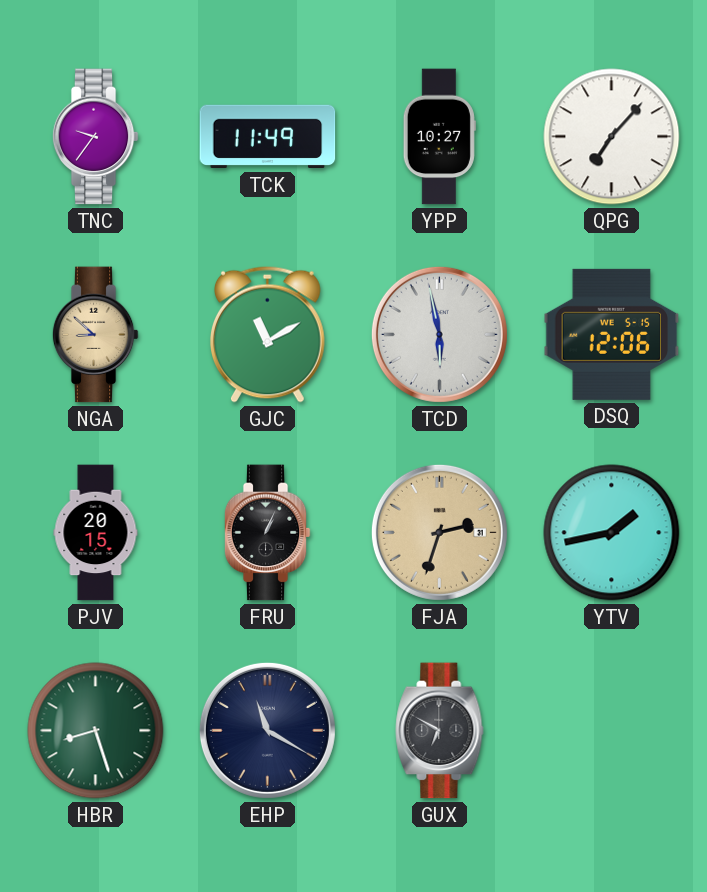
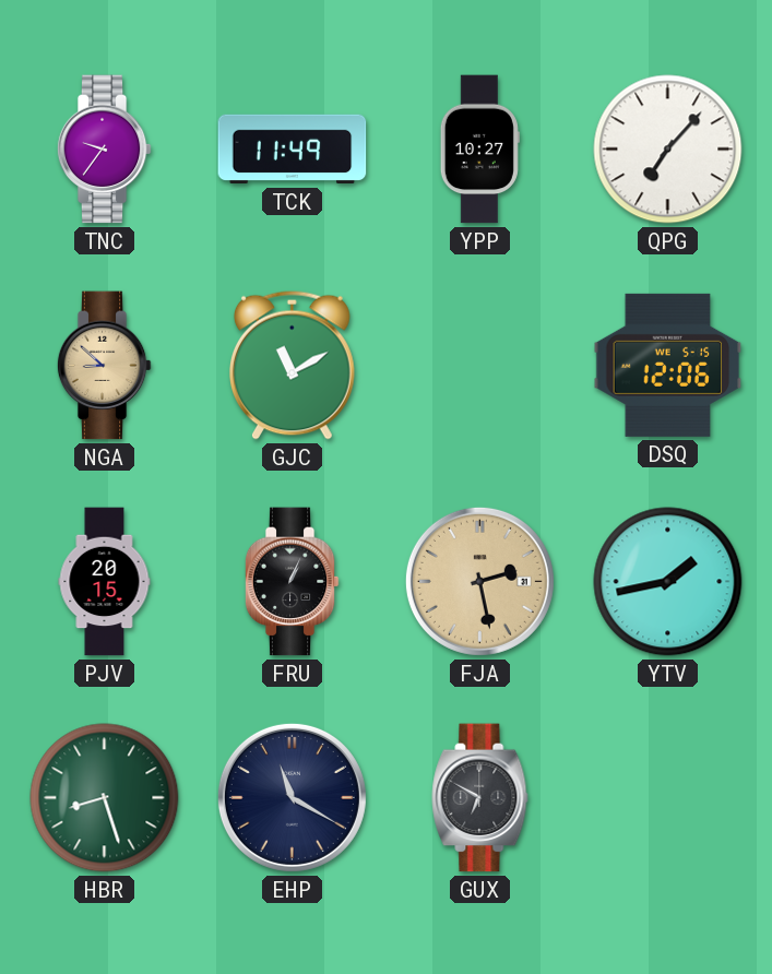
TCD: 5:58 -> none
FJA: 2:33 -> 2:28
